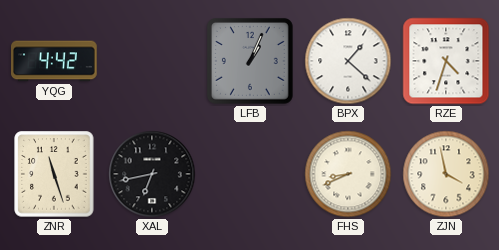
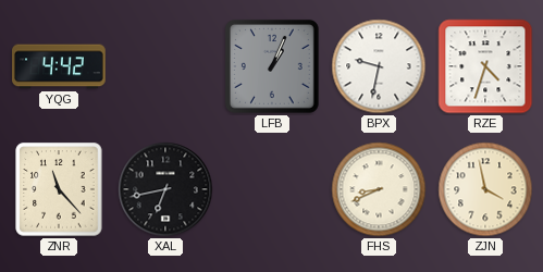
BPX: 1:22 -> 9:32
ZNR: 11:27 -> 11:23
